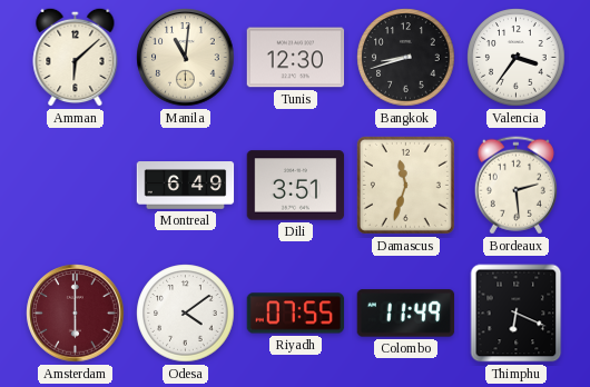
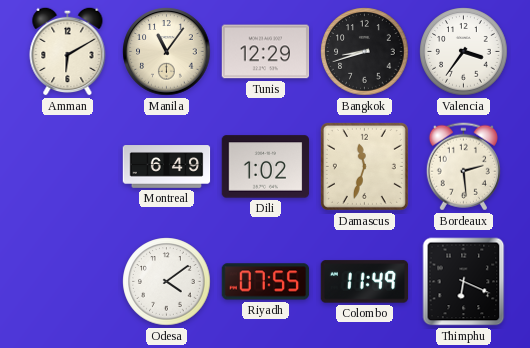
Amman: 6:08 -> 6:10
Manila: 11:01 -> 11:06
Tunis: 12:30 -> 12:29
Dili: 3:51 -> 1:02
Amsterdam: 6:00 -> none
